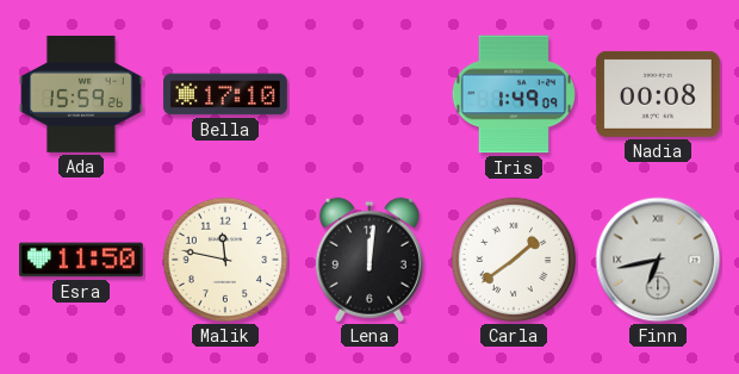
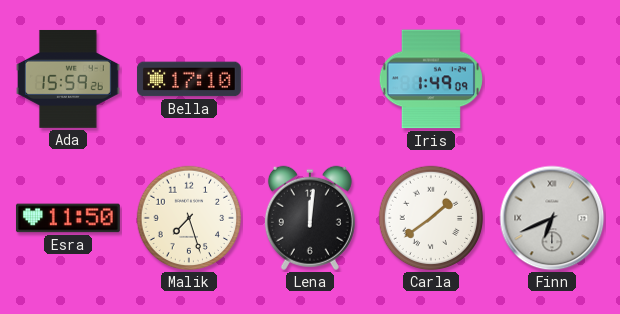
Nadia: 00:08 -> none
Malik: 11:47 -> 7:27
Finn: 6:43 -> 6:41
